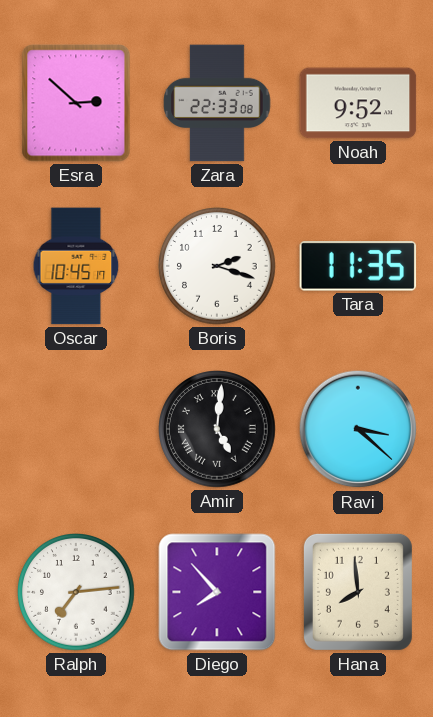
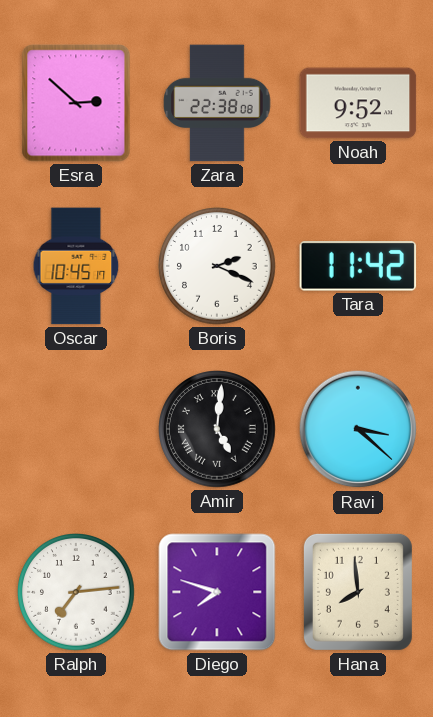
Zara: 22:33 -> 22:38
Boris: 2:18 -> 2:19
Tara: 11:35 -> 11:42
Diego: 7:53 -> 7:48
